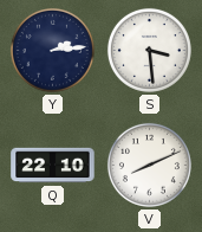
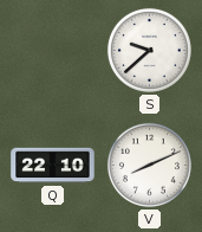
Y: 2:14 -> none
S: 3:29 -> 9:38
